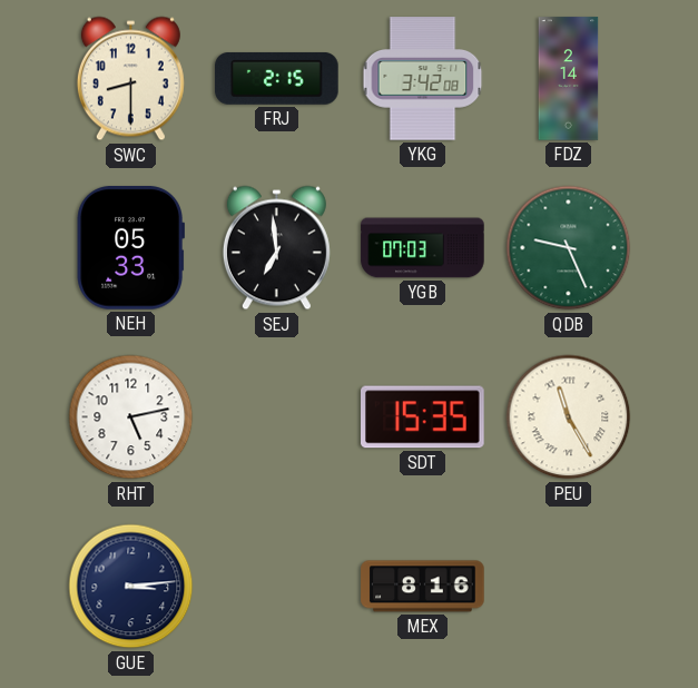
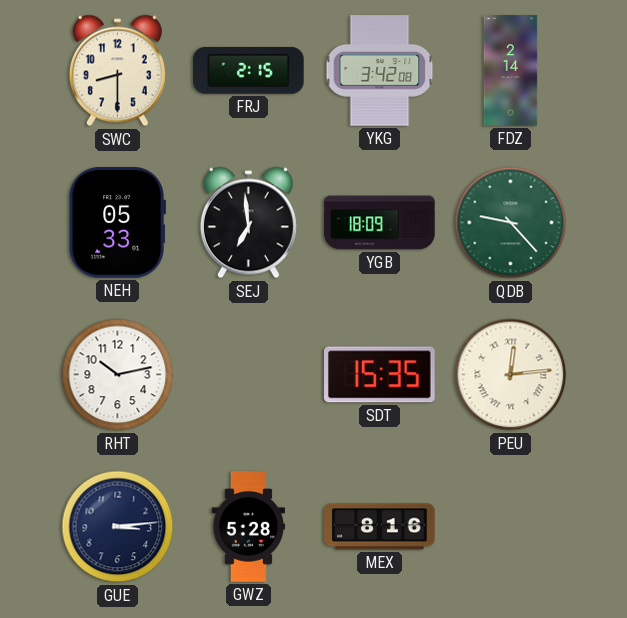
YGB: 07:03 -> 18:09
QDB: 9:26 -> 9:23
RHT: 5:13 -> 10:13
PEU: 11:25 -> 12:14
GWZ: none -> 5:28
